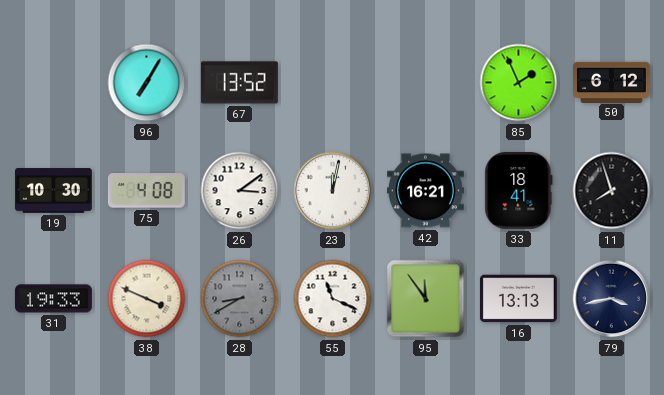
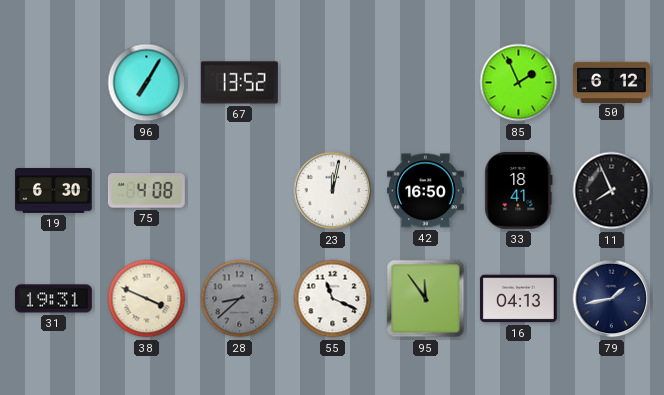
19: 10:30 -> 6:30
26: 3:09 -> none
42: 16:21 -> 16:50
11: 7:57 -> 7:56
31: 19:33 -> 19:31
28: 8:40 -> 8:38
16: 13:13 -> 04:13
79: 3:43 -> 1:43
